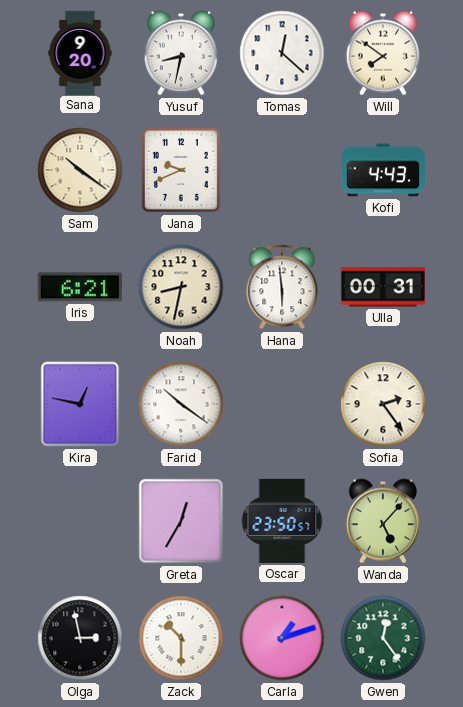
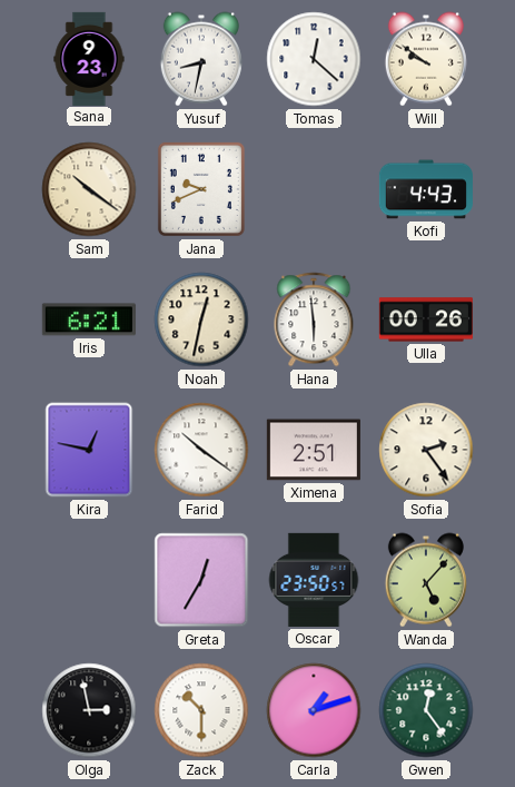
Sana: 9:20 -> 9:23
Will: 7:51 -> 9:51
Noah: 8:32 -> 12:32
Ulla: 00:31 -> 00:26
Ximena: none -> 2:51
